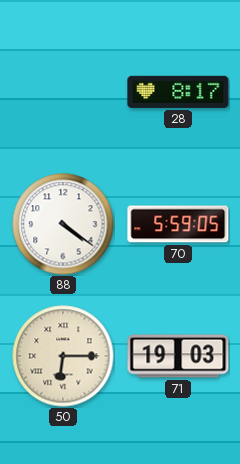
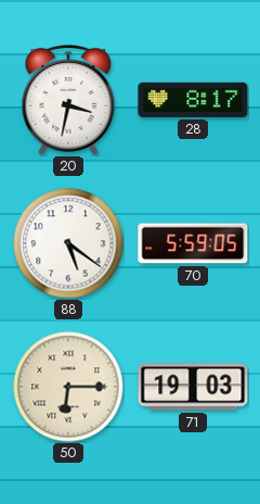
20: none -> 3:32
88: 4:21 -> 5:21
